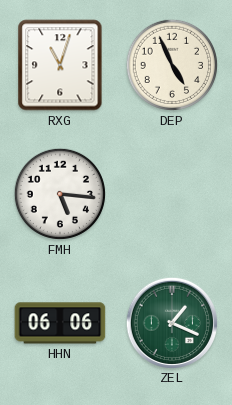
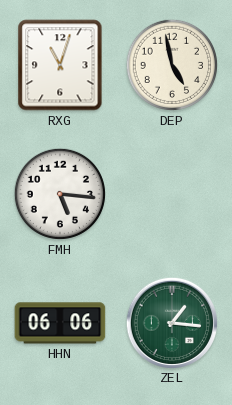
DEP: 4:56 -> 4:58
ZEL: 1:19 -> 1:16
